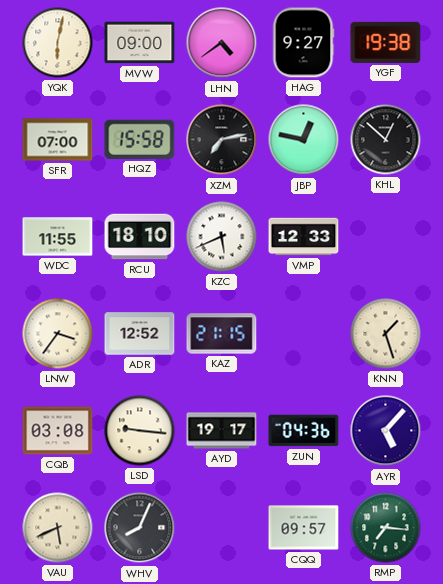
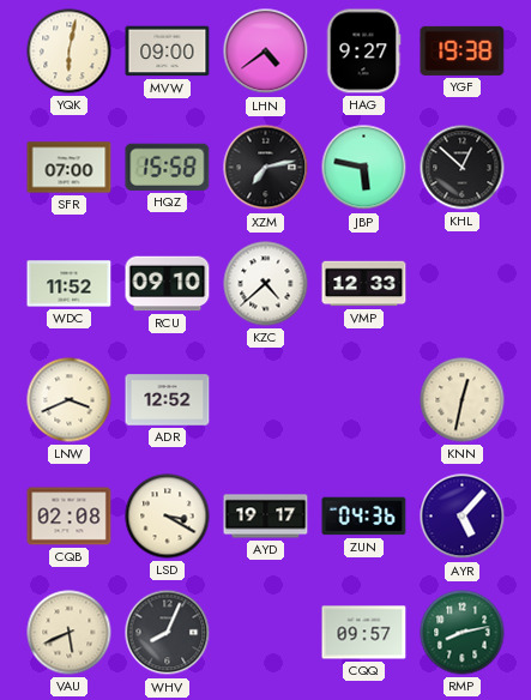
JBP: 12:47 -> 5:47
WDC: 11:55 -> 11:52
RCU: 18:10 -> 09:10
KZC: 5:41 -> 4:38
LNW: 3:36 -> 3:41
KAZ: 21:15 -> none
KNN: 1:27 -> 12:32
CQB: 03:08 -> 02:08
LSD: 9:16 -> 3:20
RMP: 7:16 -> 8:13
